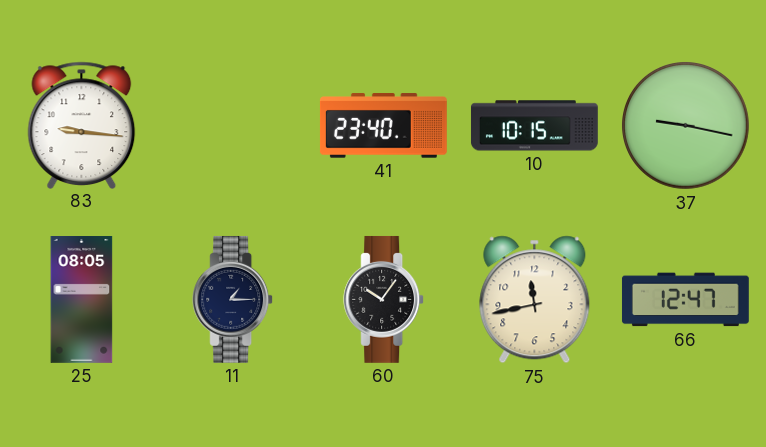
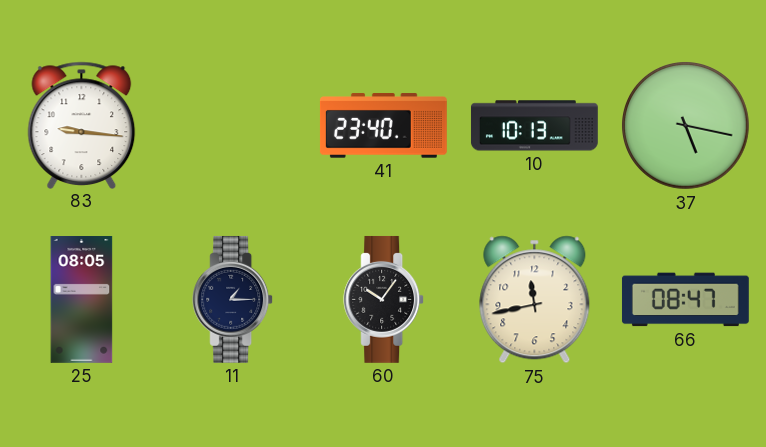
10: 10:15 -> 10:13
37: 9:17 -> 5:17
66: 12:47 -> 08:47
